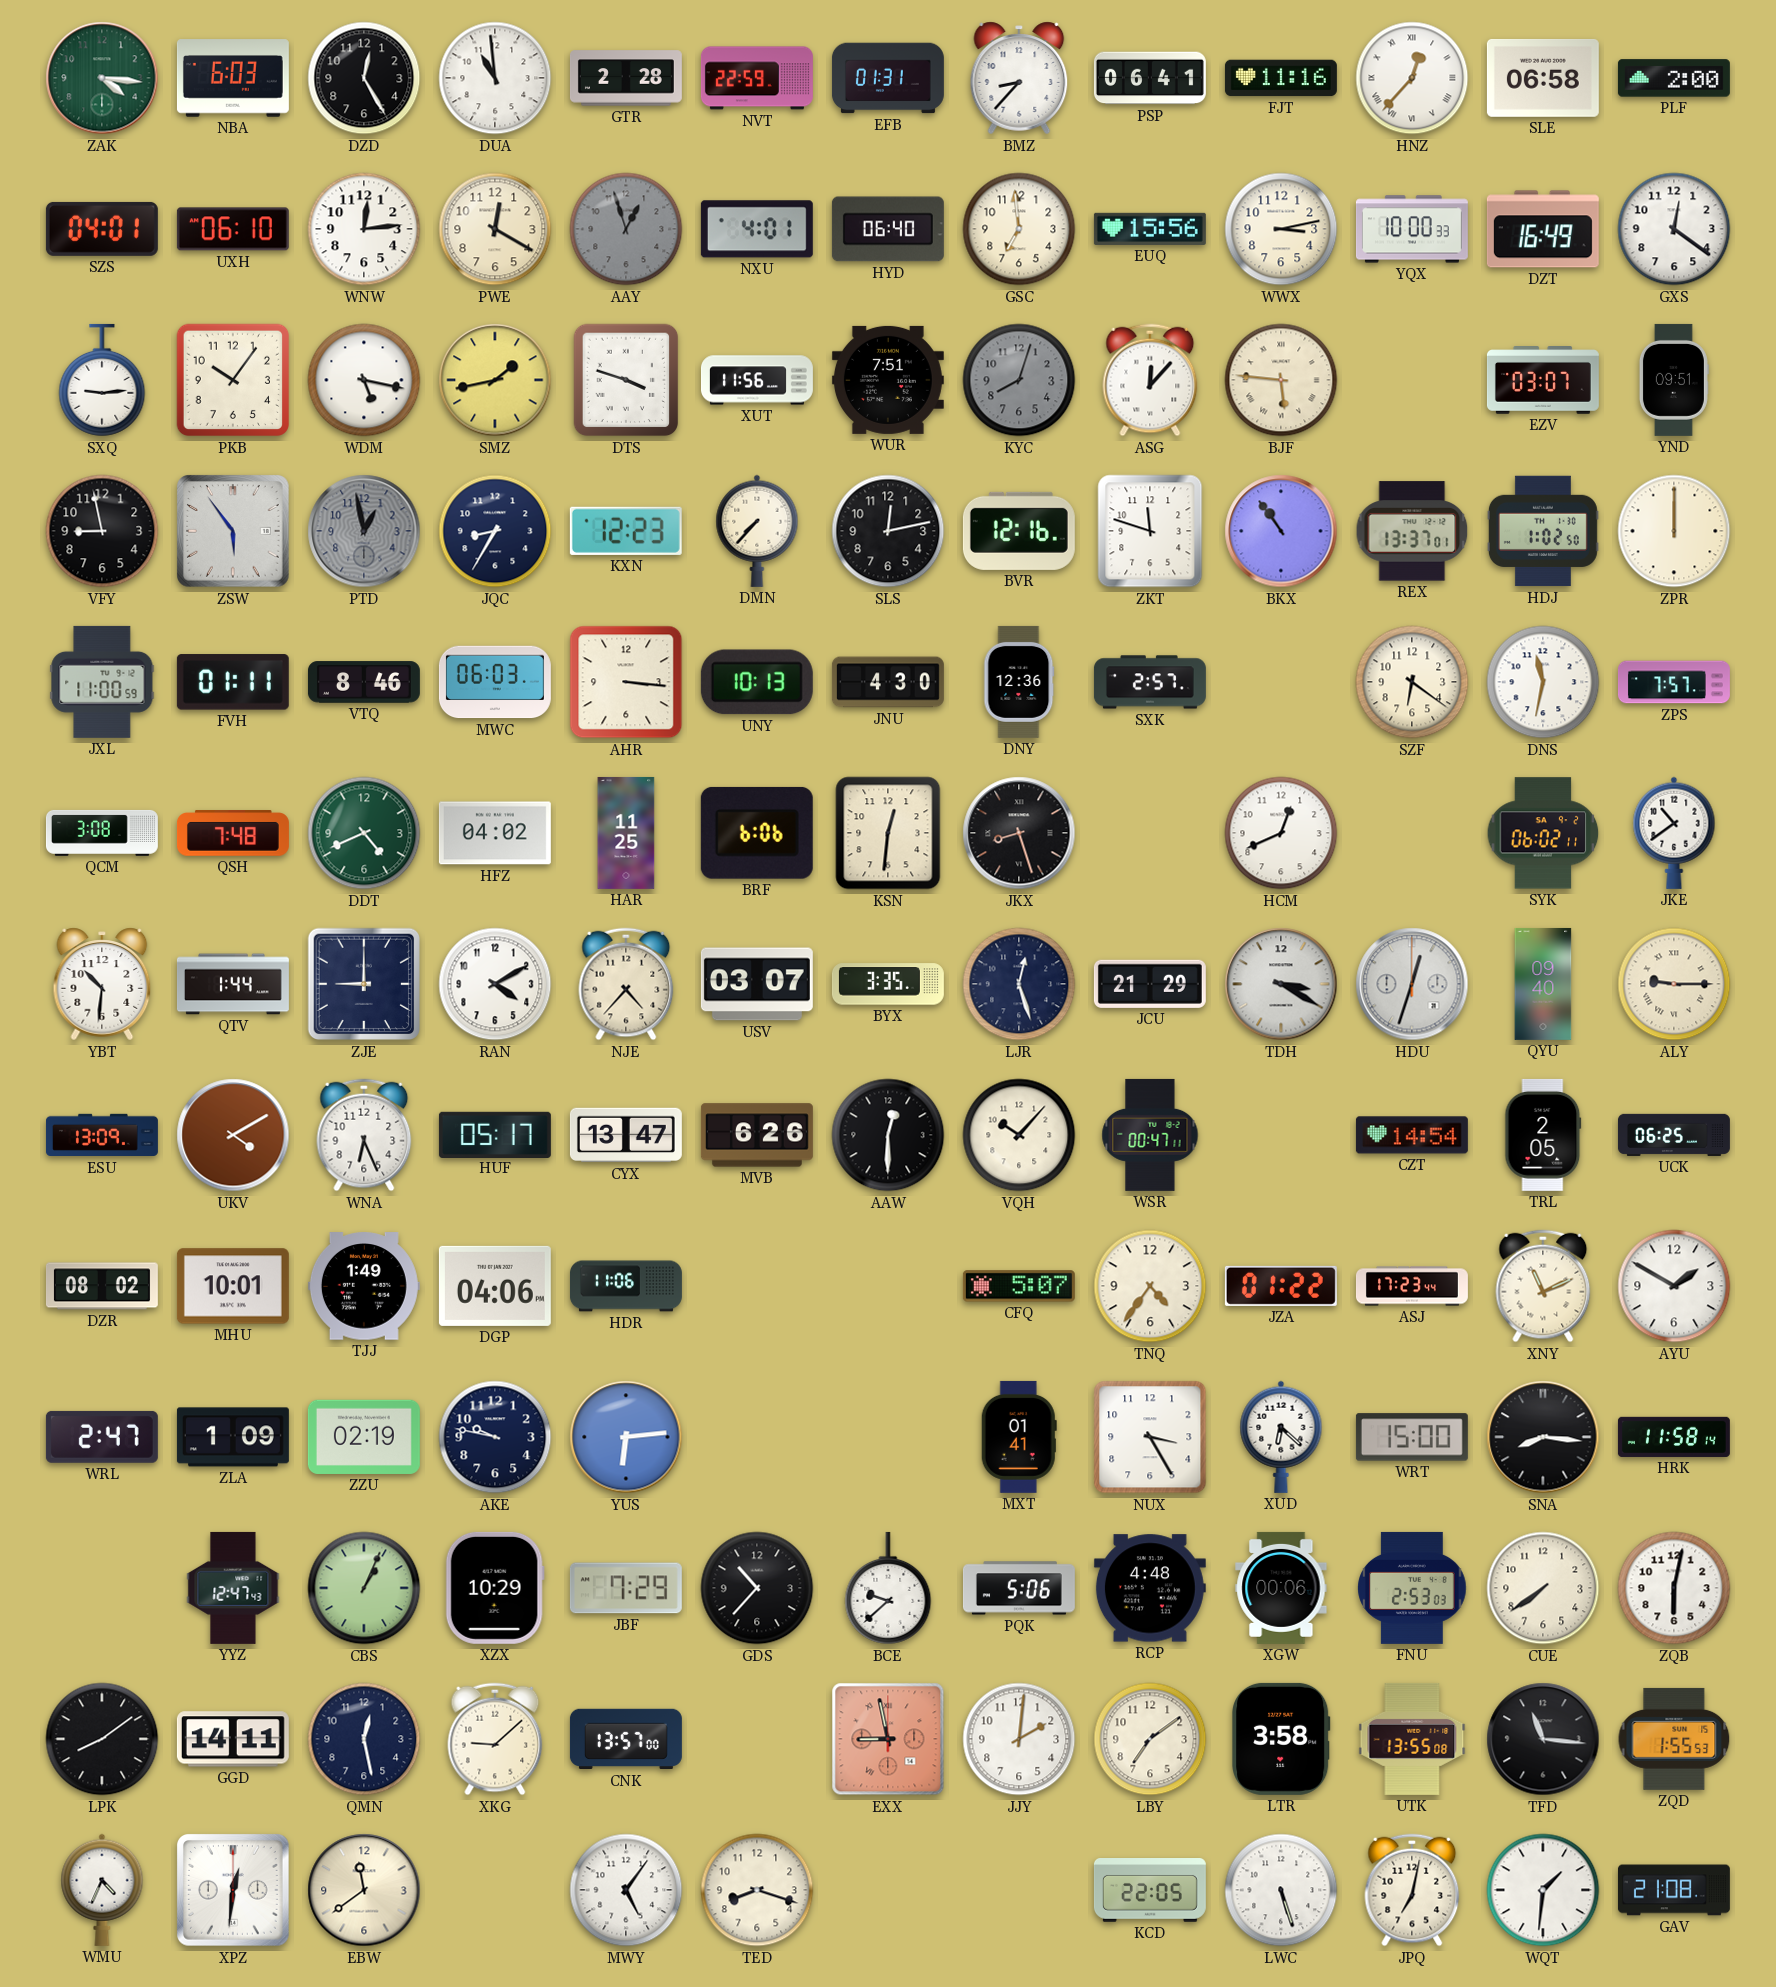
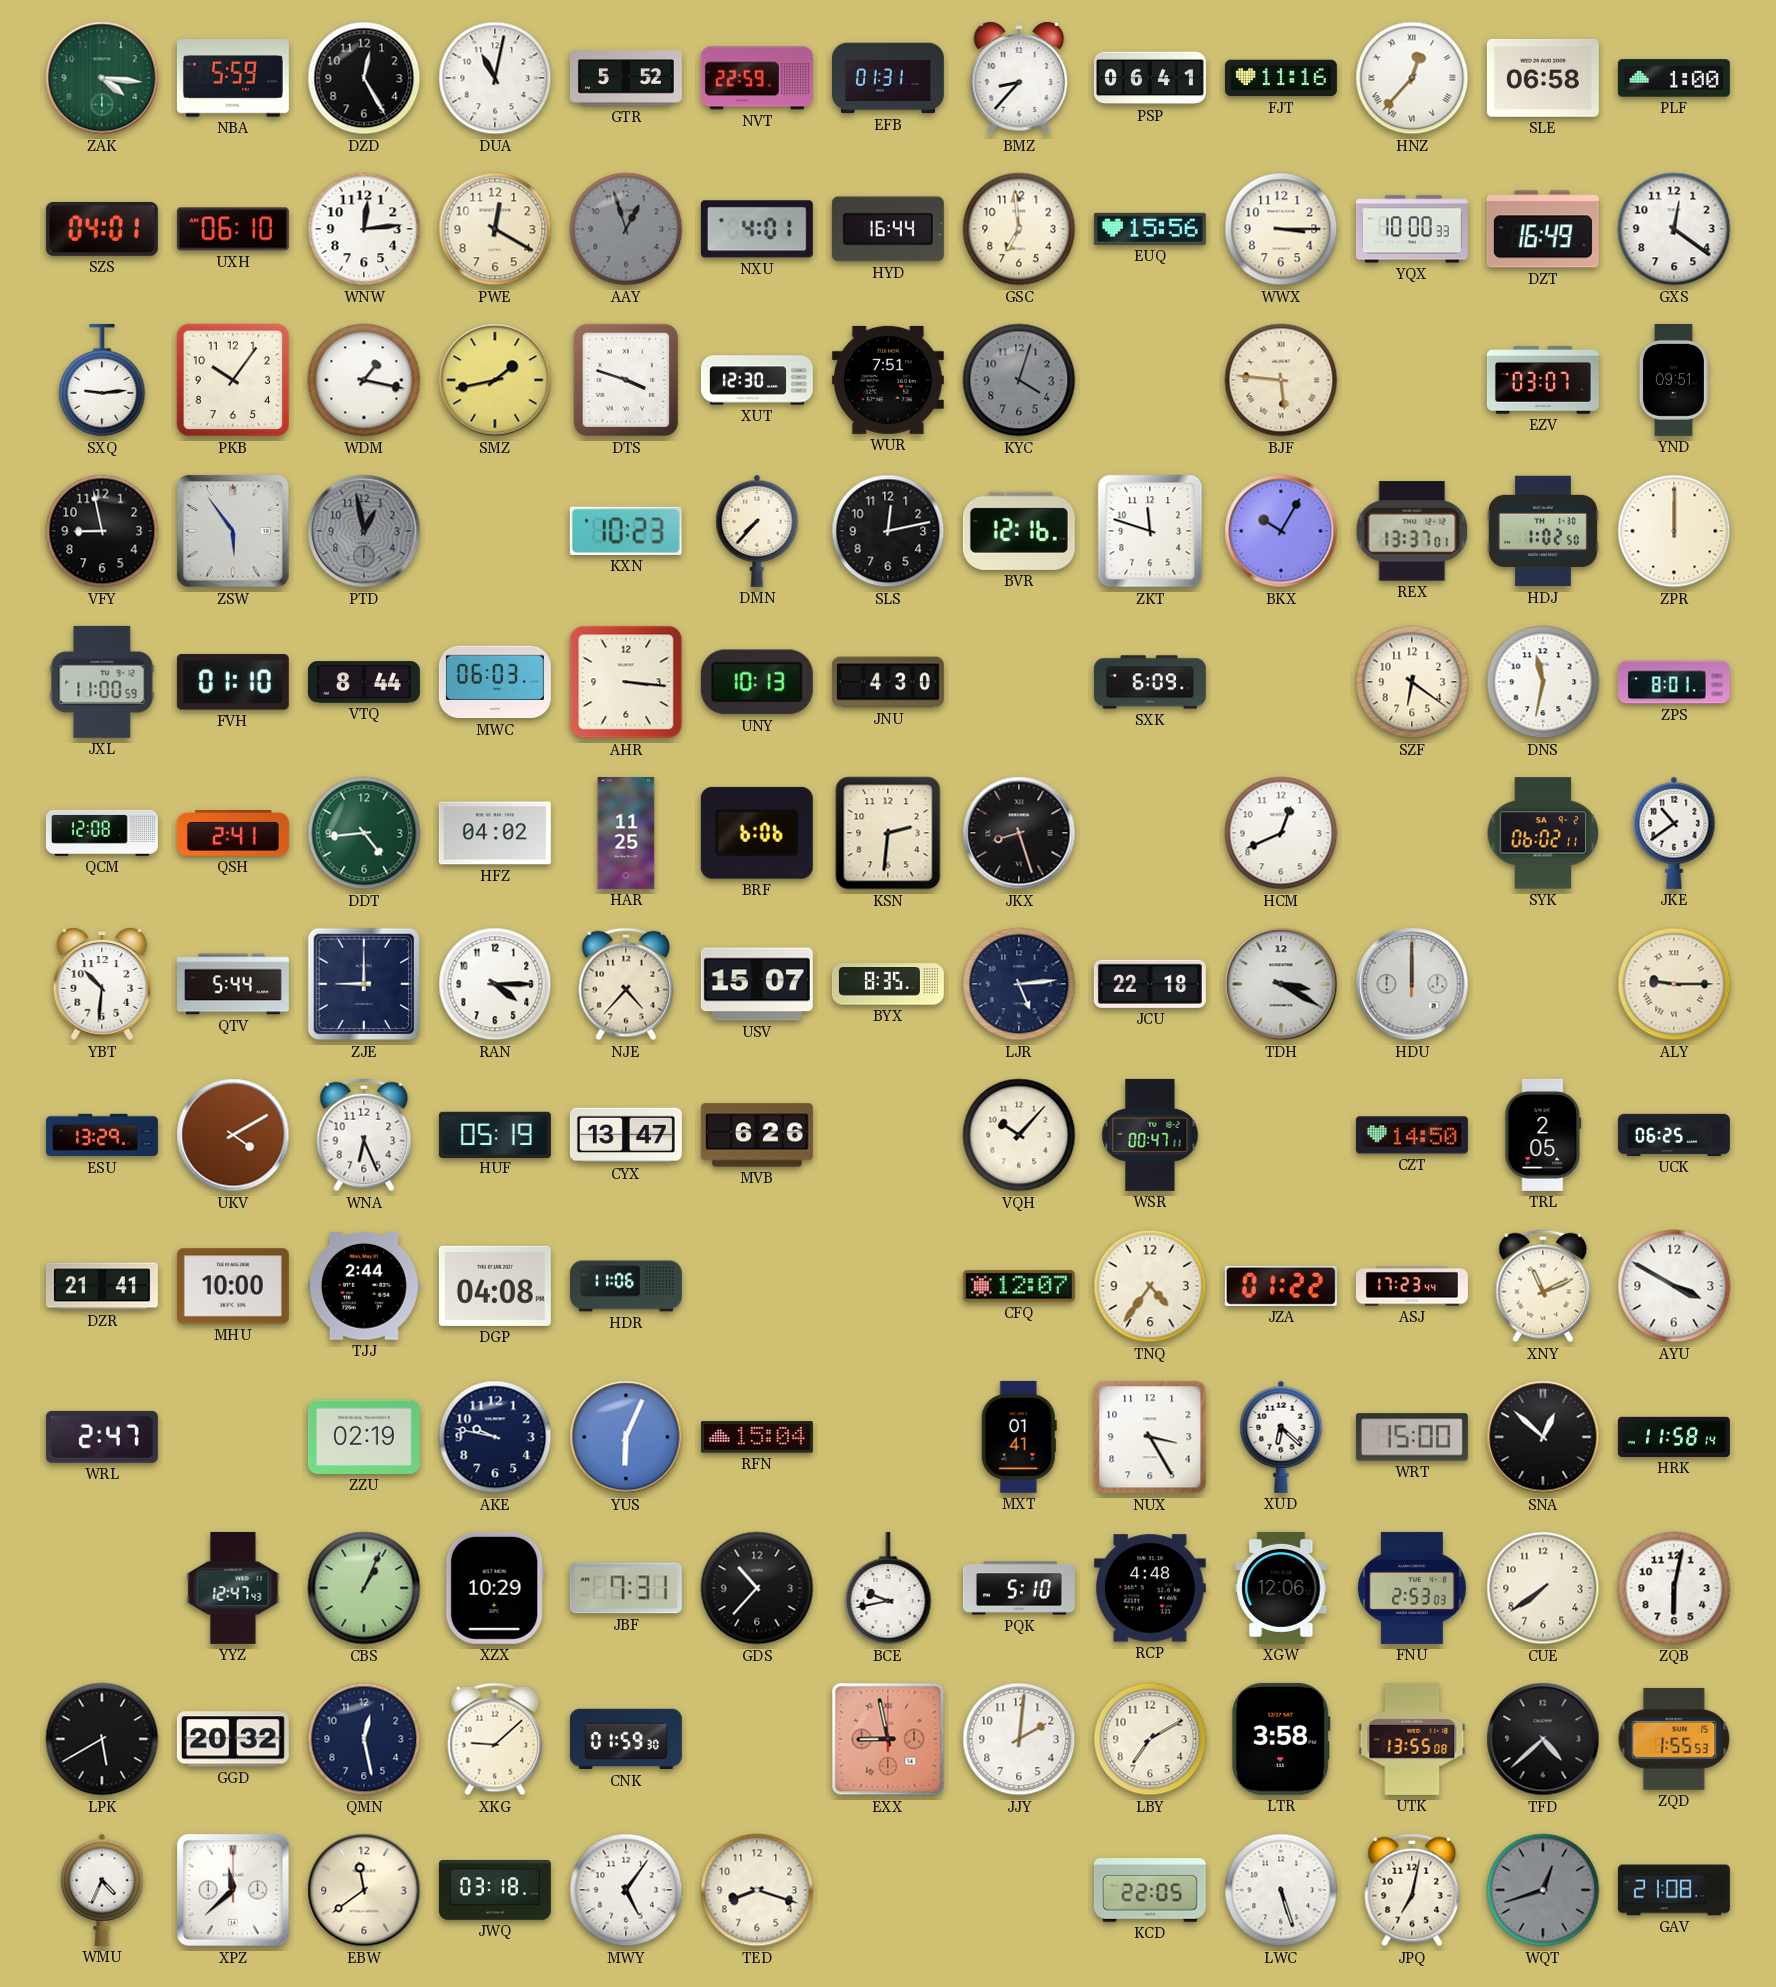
NBA: 6:03 -> 5:59
DUA: 10:59 -> 11:02
GTR: 2:28 -> 5:52
PLF: 2:00 -> 1:00
HYD: 06:40 -> 16:44
WWX: 3:13 -> 3:15
WDM: 5:17 -> 1:17
XUT: 11:56 -> 12:30
KYC: 8:03 -> 4:03
ASG: 12:07 -> none
JQC: 8:35 -> none
KXN: 12:23 -> 10:23
BKX: 10:54 -> 10:05
FVH: 01:11 -> 01:10
VTQ: 8:46 -> 8:44
DNY: 12:36 -> none
SXK: 2:57 -> 6:09
ZPS: 7:57 -> 8:01
QCM: 3:08 -> 12:08
QSH: 7:48 -> 2:41
DDT: 4:41 -> 4:44
KSN: 12:31 -> 2:31
QTV: 1:44 -> 5:44
RAN: 4:10 -> 4:15
USV: 03:07 -> 15:07
BYX: 3:35 -> 8:35
LJR: 12:27 -> 5:14
JCU: 21:29 -> 22:18
HDU: 12:33 -> 12:00
QYU: 09:40 -> none
ESU: 13:09 -> 13:29
HUF: 05:17 -> 05:19
AAW: 12:30 -> none
CZT: 14:54 -> 14:50
DZR: 08:02 -> 21:41
MHU: 10:01 -> 10:00
TJJ: 1:49 -> 2:44
DGP: 04:06 -> 04:08
CFQ: 5:07 -> 12:07
AYU: 1:50 -> 3:50
ZLA: 1:09 -> none
YUS: 6:14 -> 6:04
RFN: none -> 15:04
SNA: 8:16 -> 12:52
JBF: 7:29 -> 7:31
BCE: 9:38 -> 9:43
PQK: 5:06 -> 5:10
XGW: 00:06 -> 12:06
LPK: 8:09 -> 5:40
GGD: 14:11 -> 20:32
CNK: 13:57 -> 01:59
LBY: 7:09 -> 7:10
TFD: 11:16 -> 4:38
XPZ: 12:31 -> 11:38
JWQ: none -> 03:18
WQT: 1:31 -> 12:42
WQT dial: white -> grey
